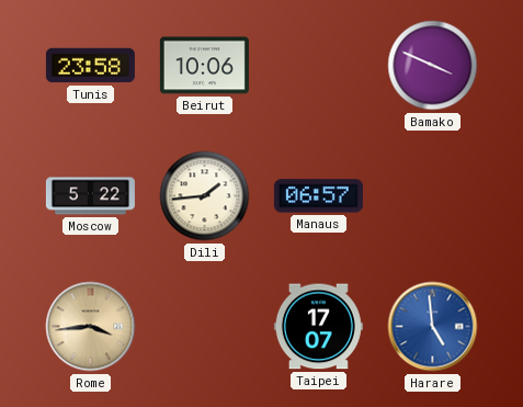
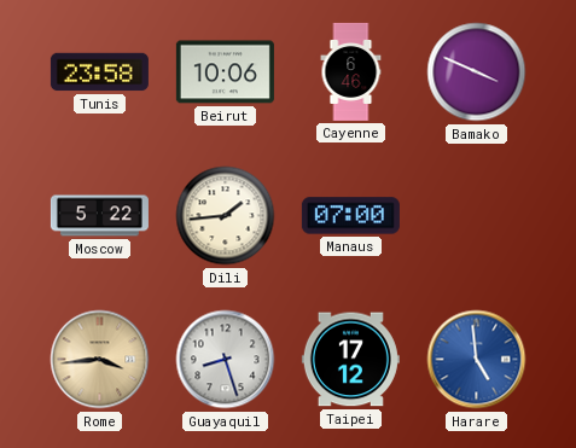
Cayenne: none -> 6:46
Manaus: 06:57 -> 07:00
Guayaquil: none -> 8:27
Taipei: 17:07 -> 17:12
